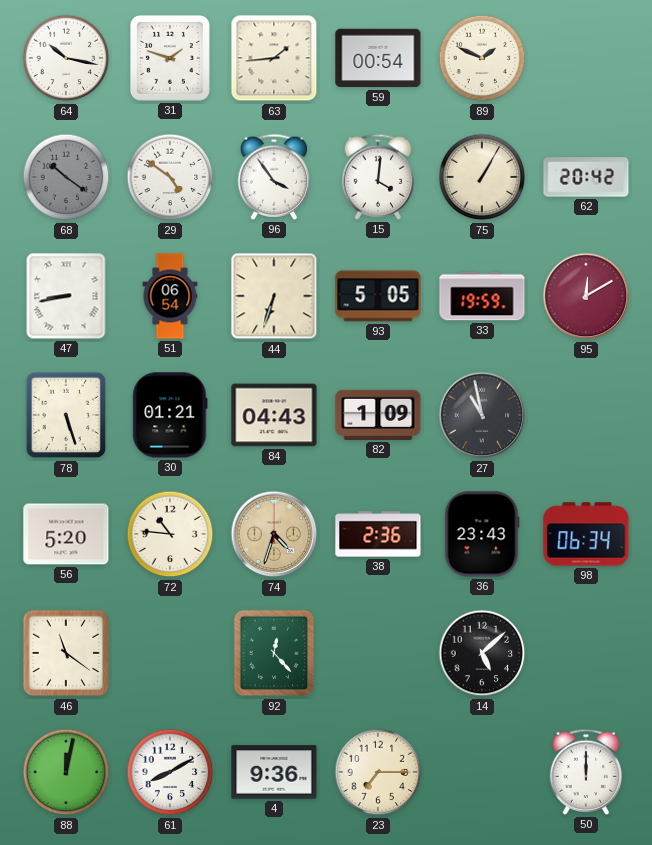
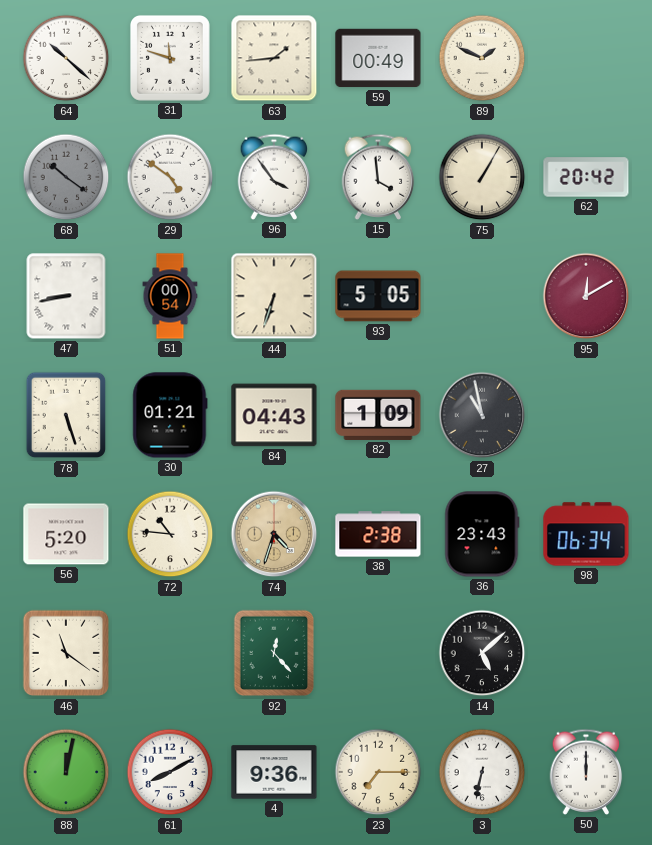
64: 10:17 -> 10:22
31: 1:48 -> 11:48
59: 00:54 -> 00:49
15: 4:01 -> 3:59
51: 06:54 -> 00:54
33: 19:59 -> none
38: 2:36 -> 2:38
3: none -> 6:32
